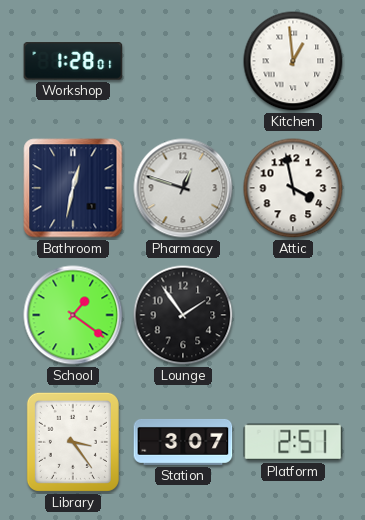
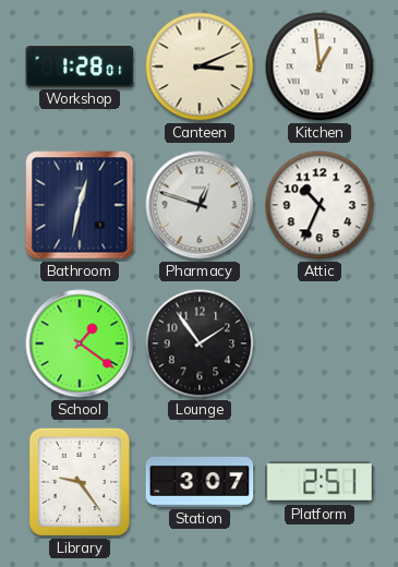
Canteen: none -> 3:11
Attic: 3:58 -> 10:34
Library: 3:24 -> 9:24
